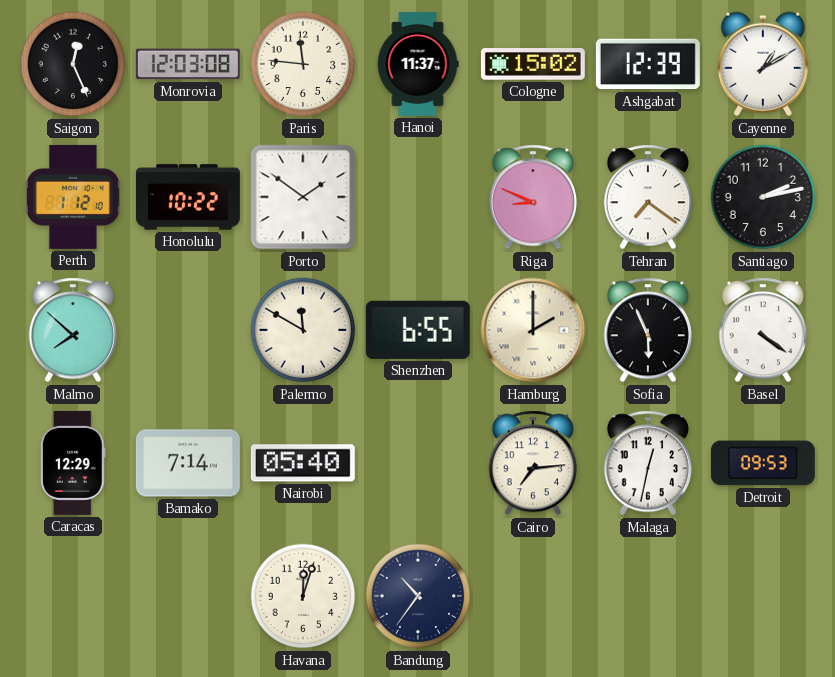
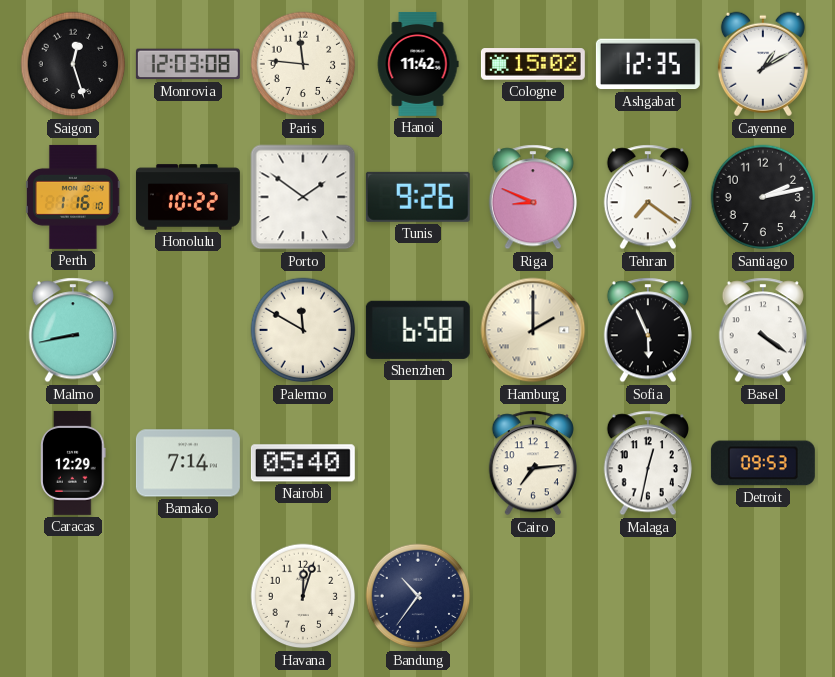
Saigon: 12:26 -> 12:27
Hanoi: 11:37 -> 11:42
Ashgabat: 12:39 -> 12:35
Perth: 1:12 -> 1:16
Tunis: none -> 9:26
Malmo: 7:52 -> 8:43
Shenzhen: 6:55 -> 6:58
